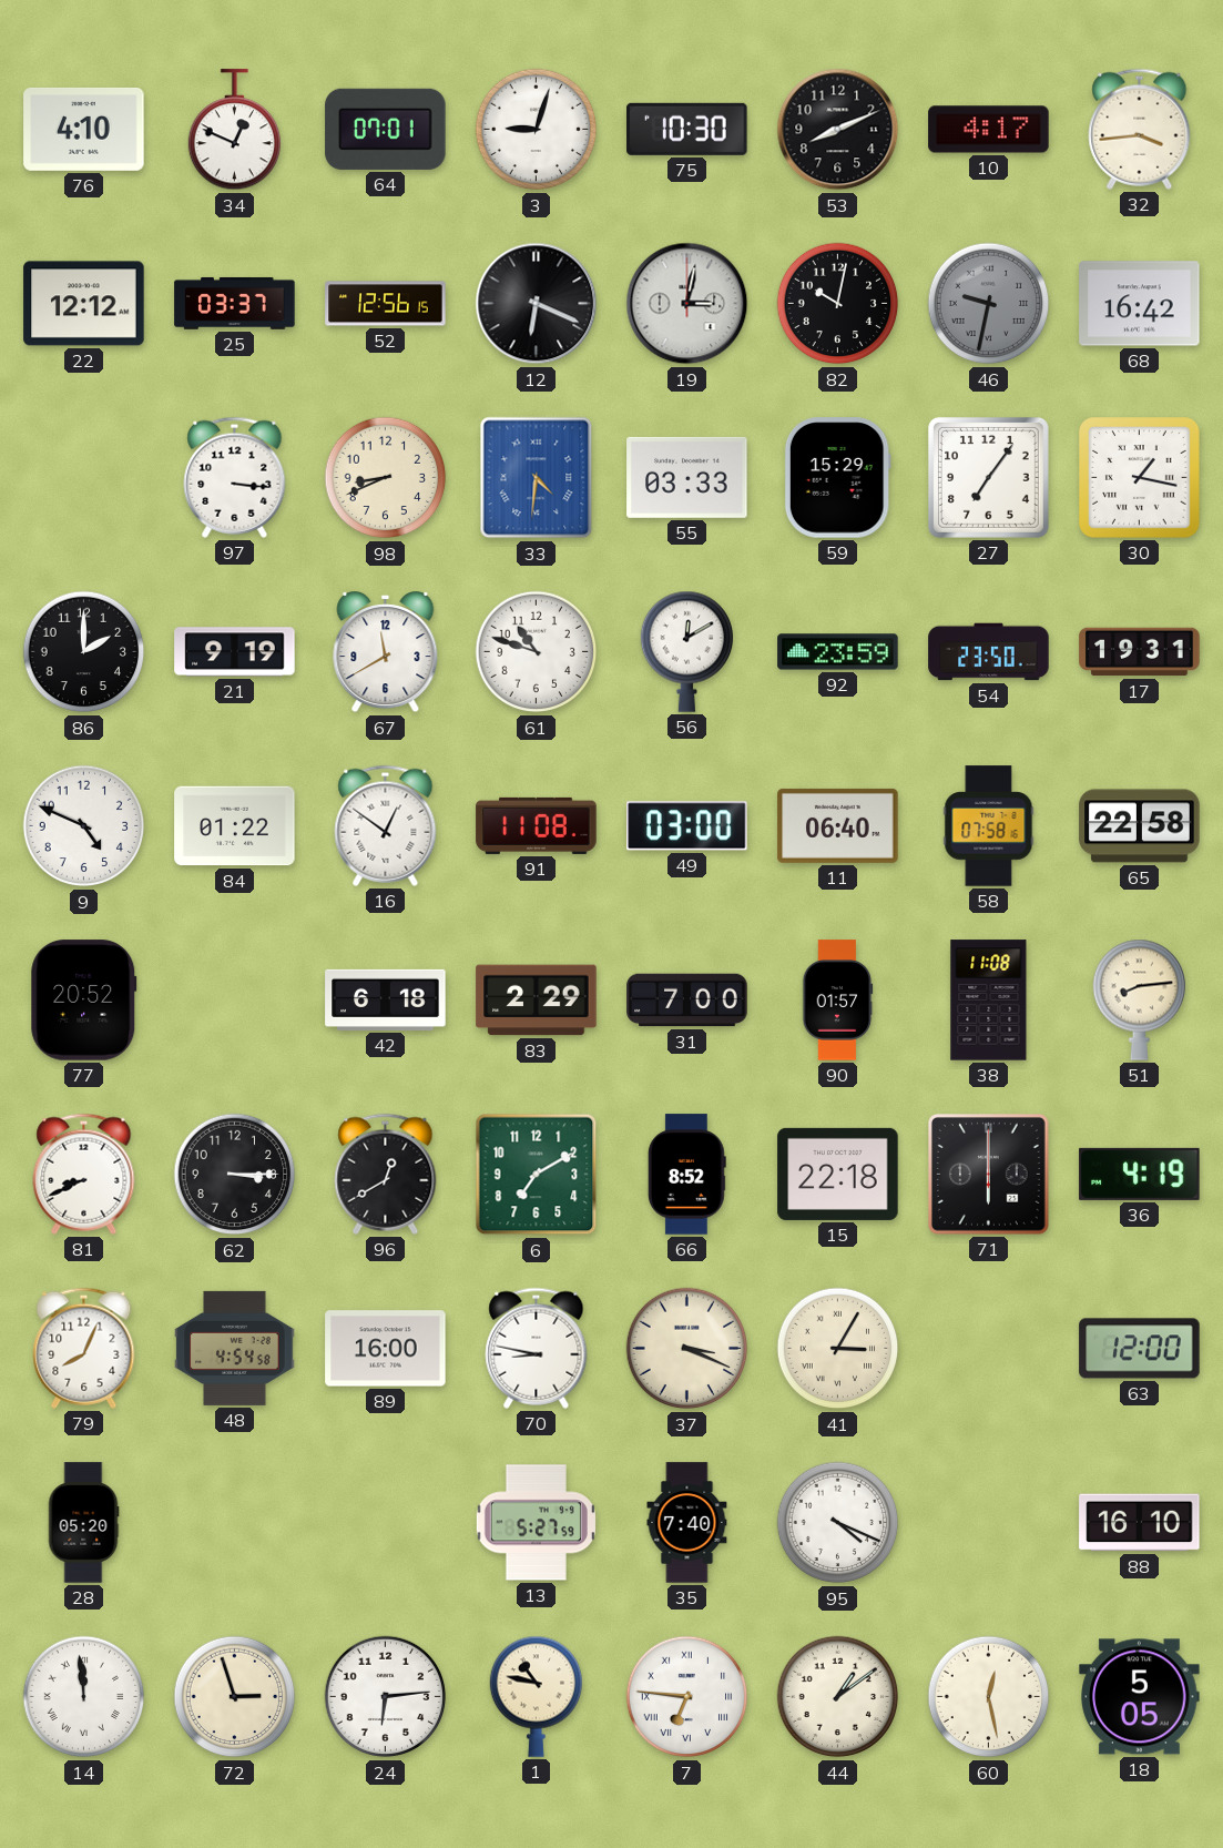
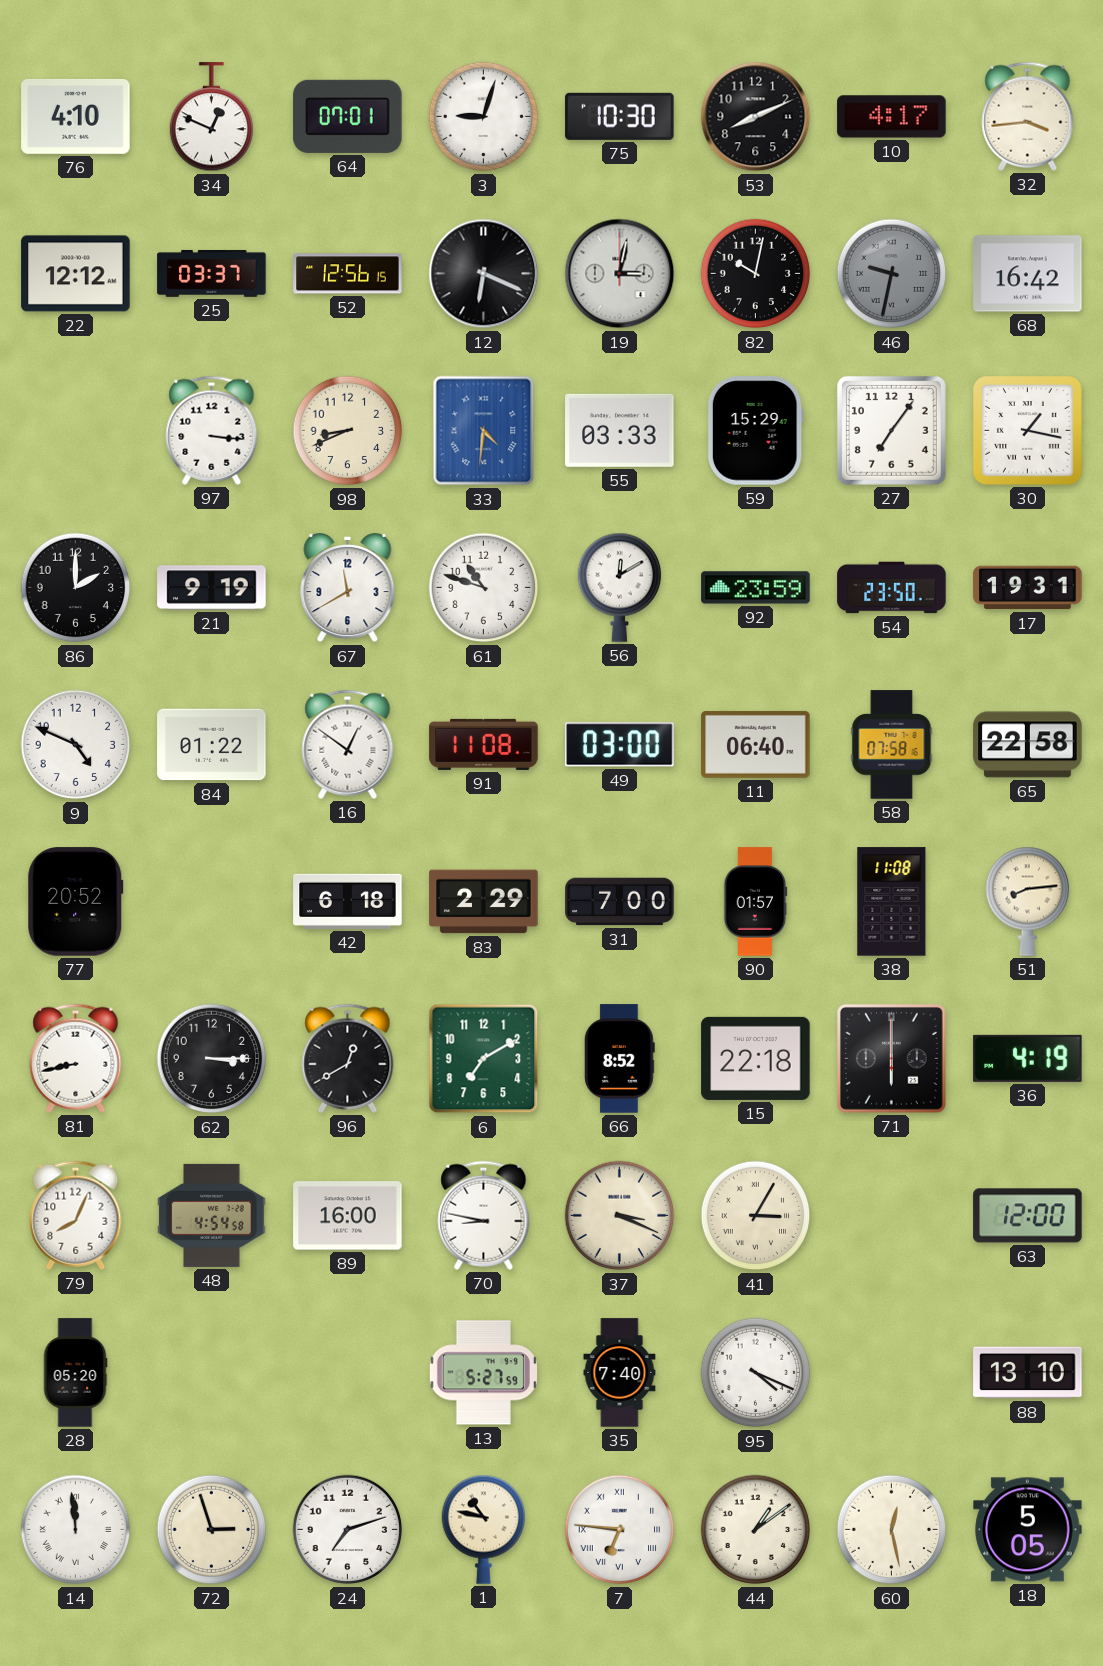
81: 8:41 -> 8:43
88: 16:10 -> 13:10
24: 6:14 -> 7:12
